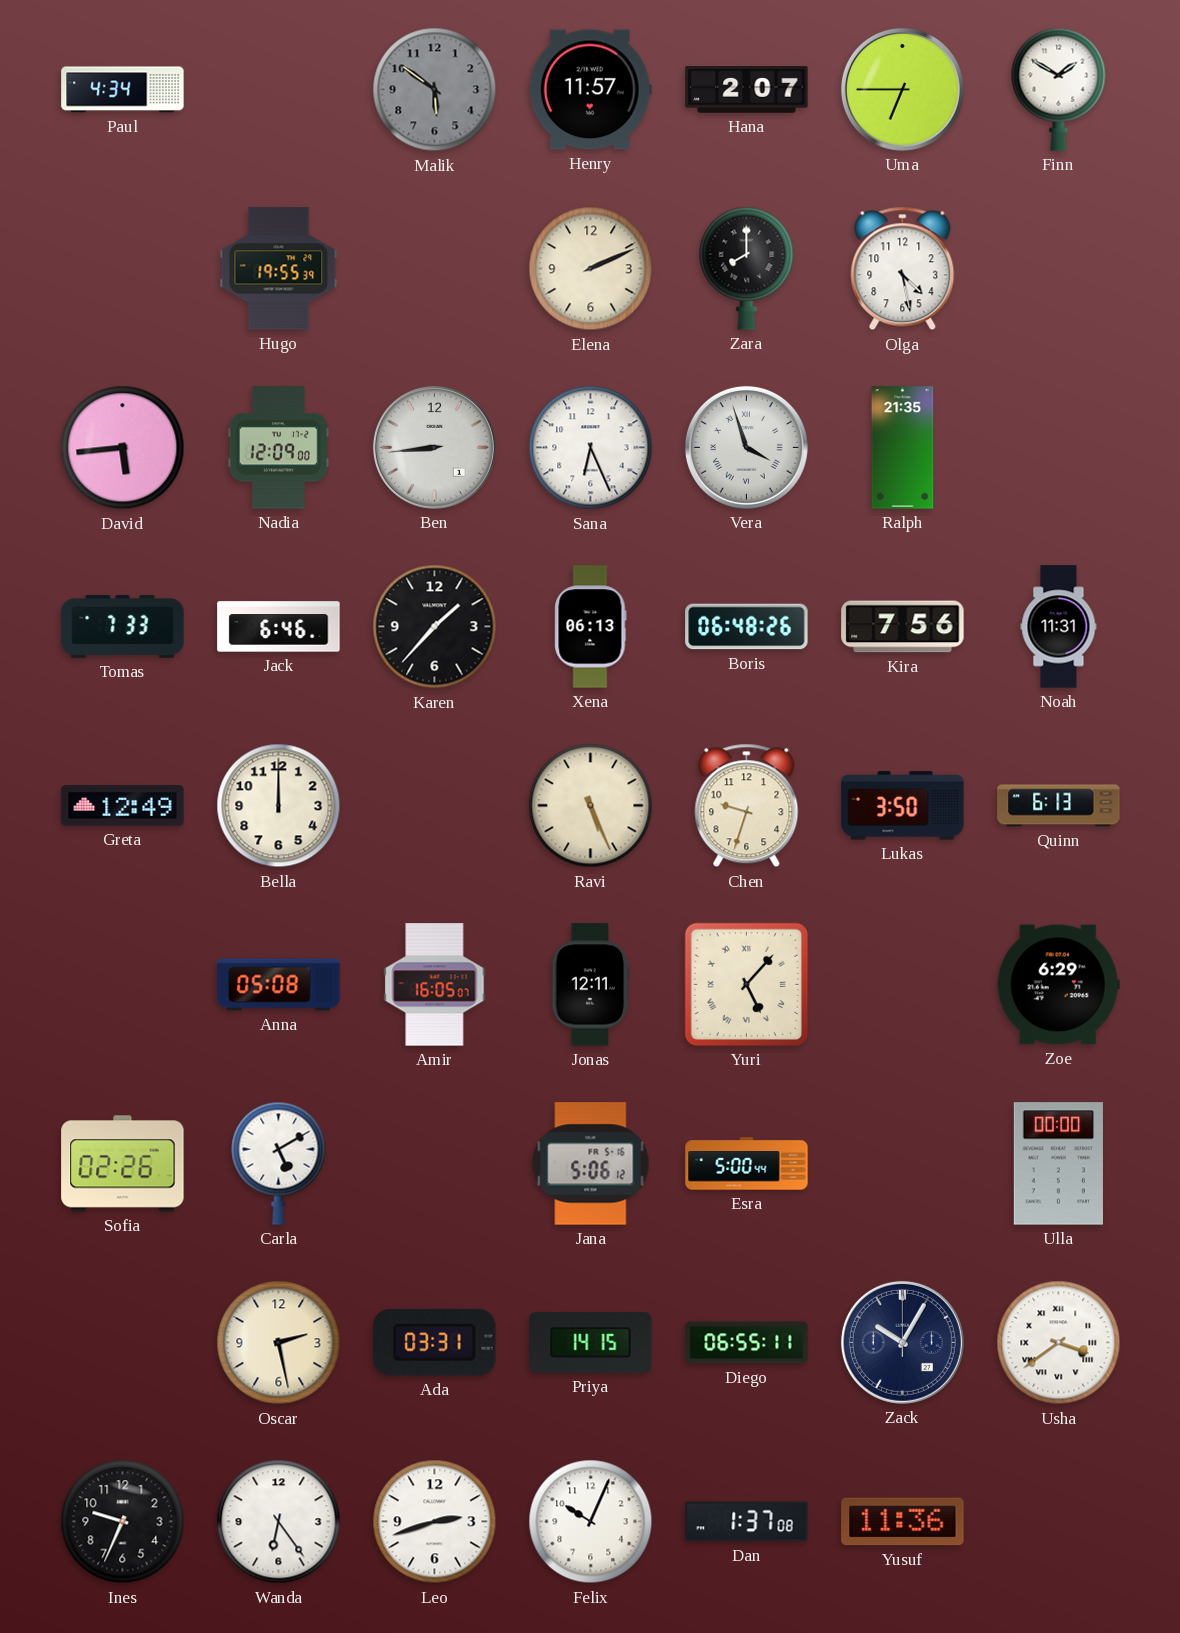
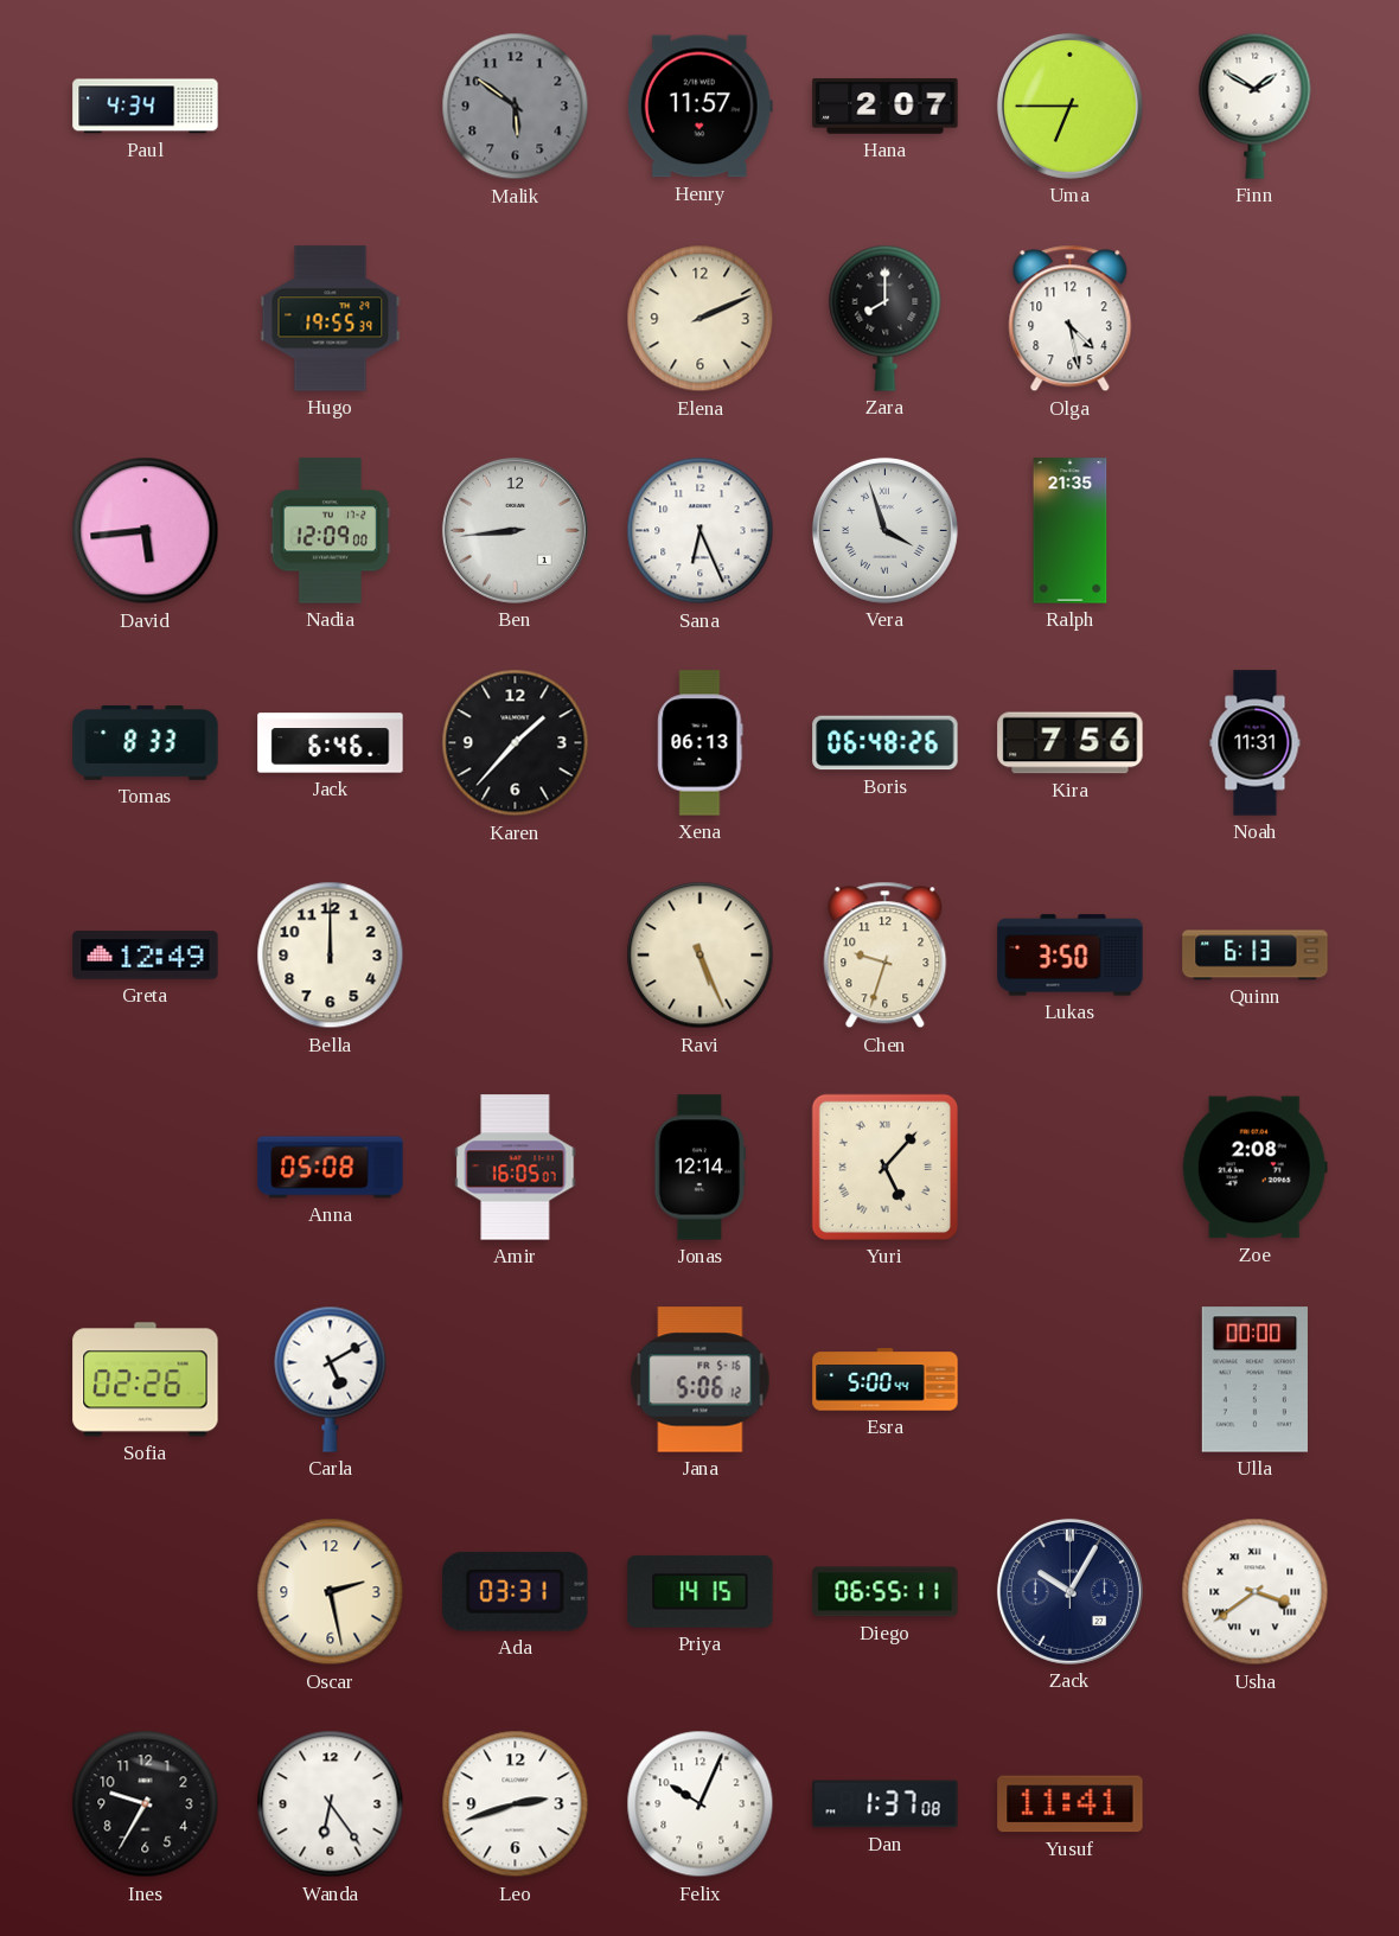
Tomas: 7:33 -> 8:33
Jonas: 12:11 -> 12:14
Zoe: 6:29 -> 2:08
Ines: 9:34 -> 9:35
Yusuf: 11:36 -> 11:41
